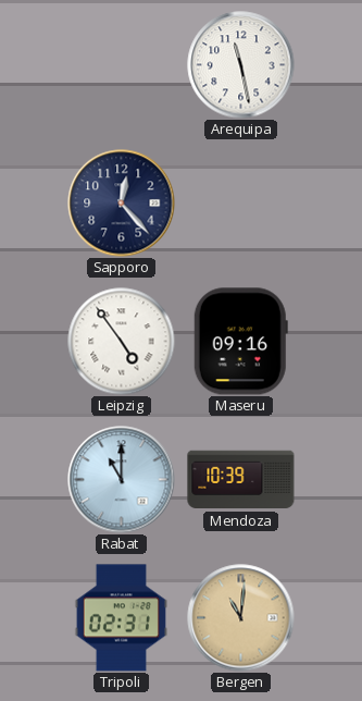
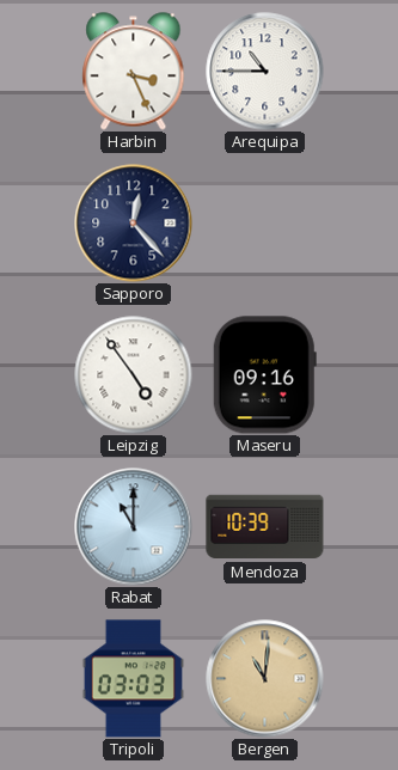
Harbin: none -> 3:26
Arequipa: 11:28 -> 10:45
Tripoli: 02:31 -> 03:03
